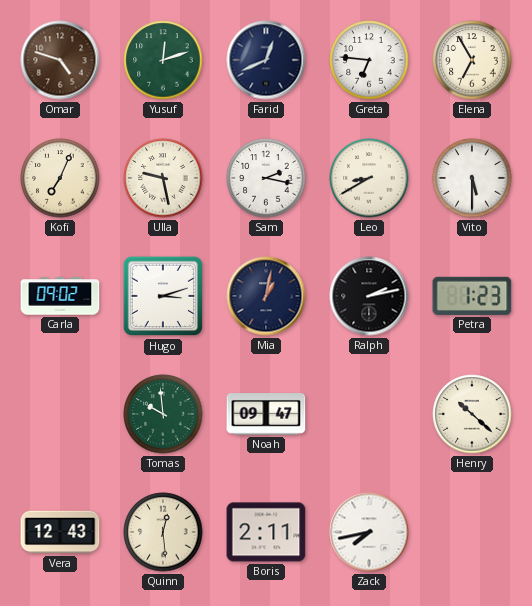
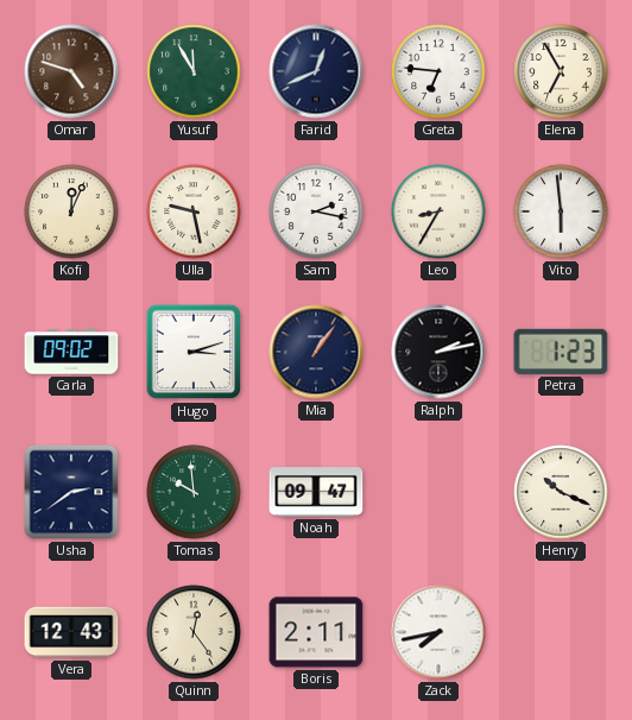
Yusuf: 12:12 -> 11:55
Kofi: 7:04 -> 12:04
Leo: 8:40 -> 8:35
Vito: 5:30 -> 5:59
Mia: 1:02 -> 1:06
Usha: none -> 2:39
Henry: 10:22 -> 10:19
Quinn: 12:29 -> 12:24
